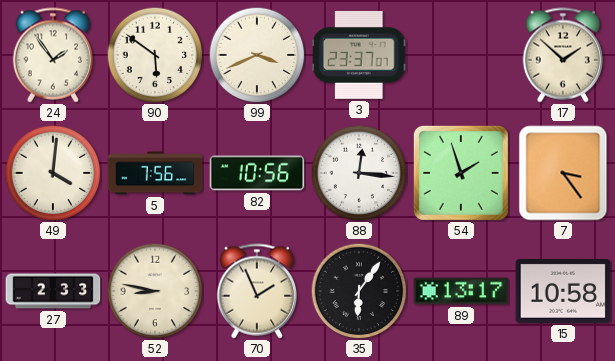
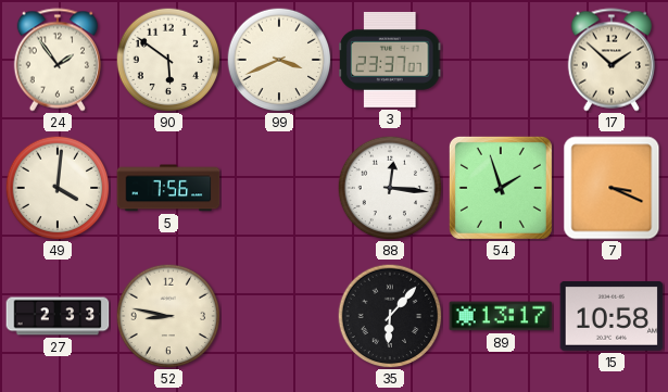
82: 10:56 -> none
7: 3:24 -> 3:19
70: 1:56 -> none
35: 6:06 -> 6:07
